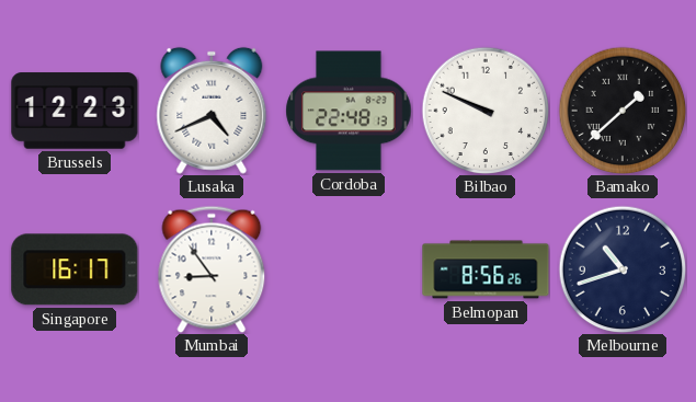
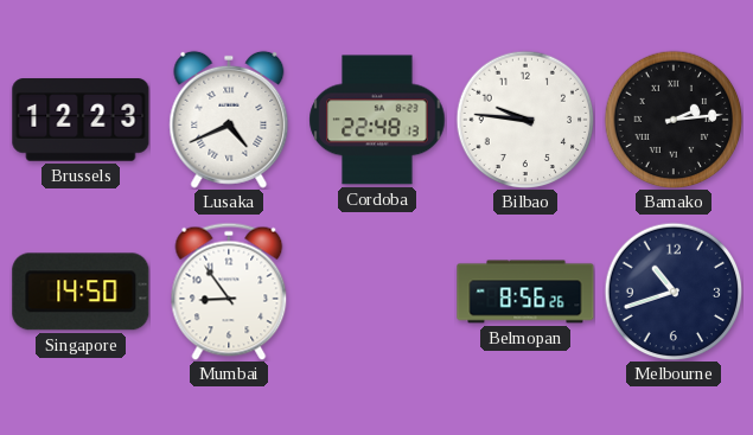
Bilbao: 9:49 -> 9:46
Bamako: 1:38 -> 2:14
Singapore: 16:17 -> 14:50
